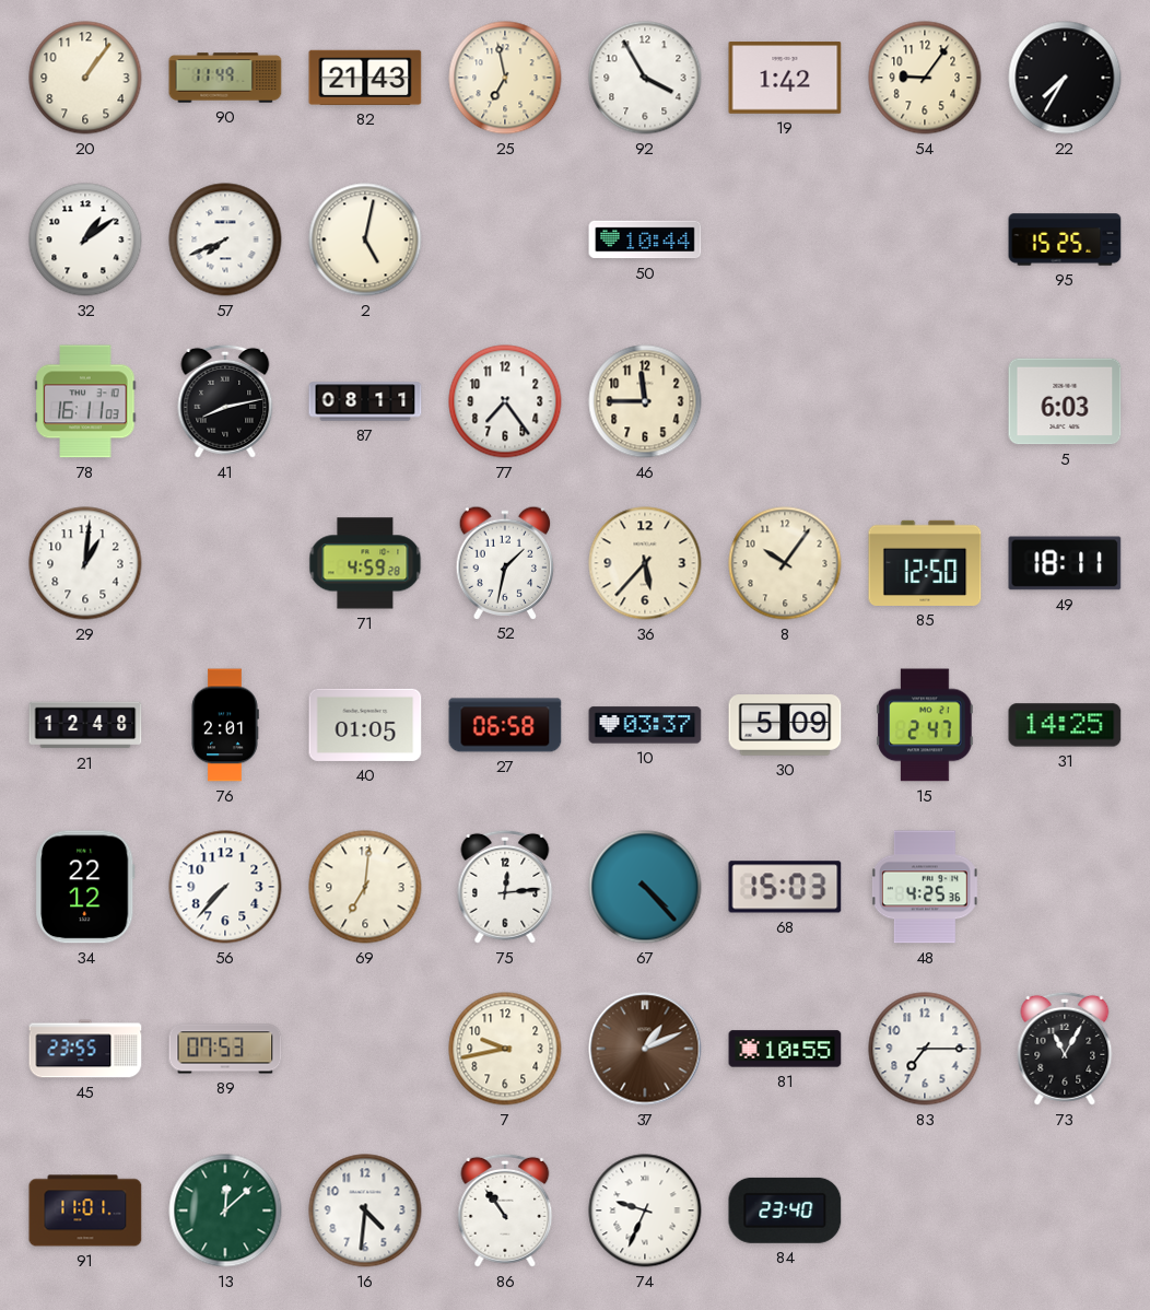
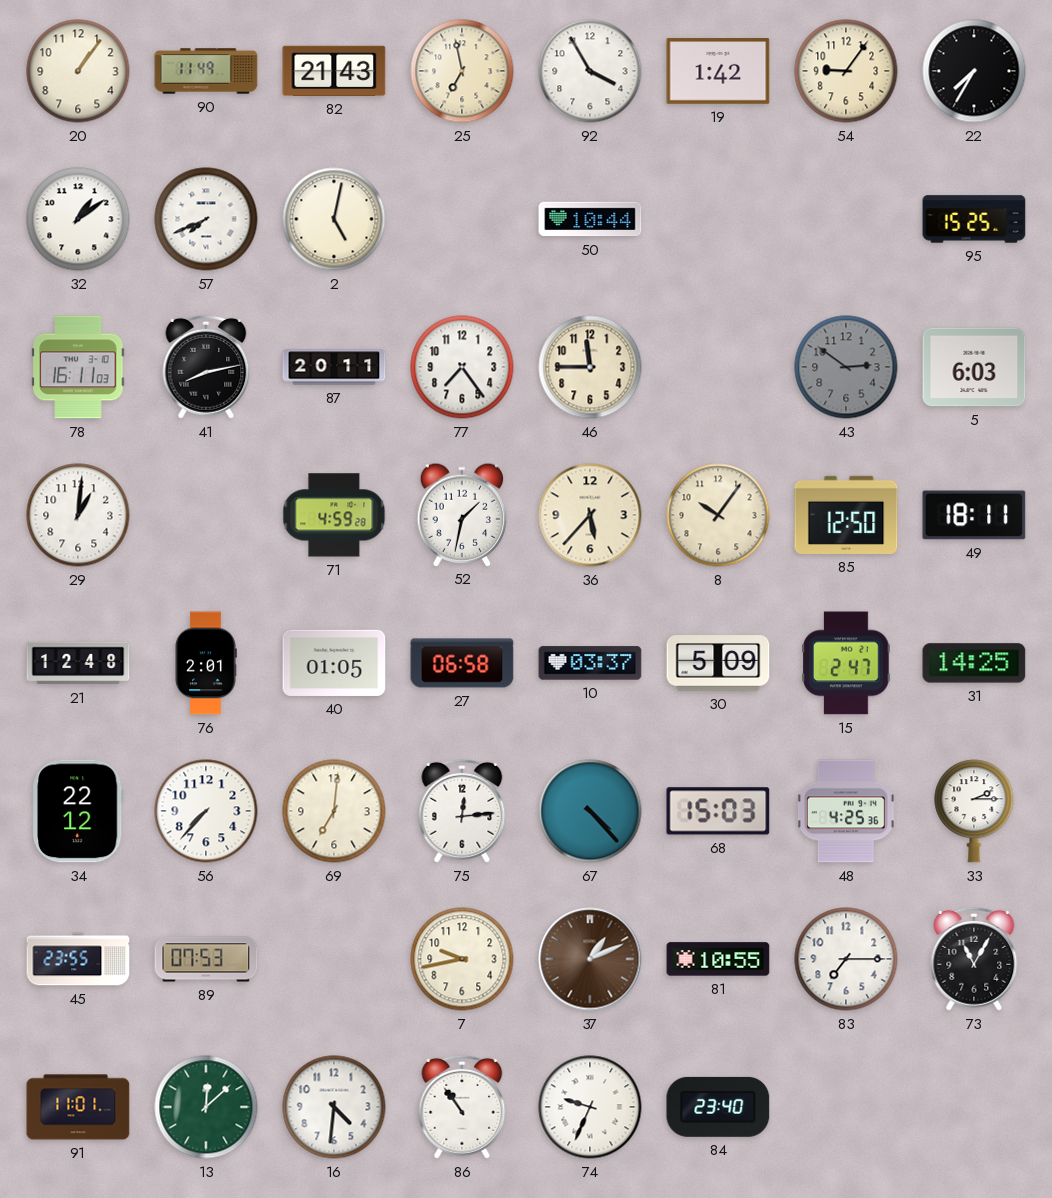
87: 08:11 -> 20:11
43: none -> 2:51
33: none -> 2:15
